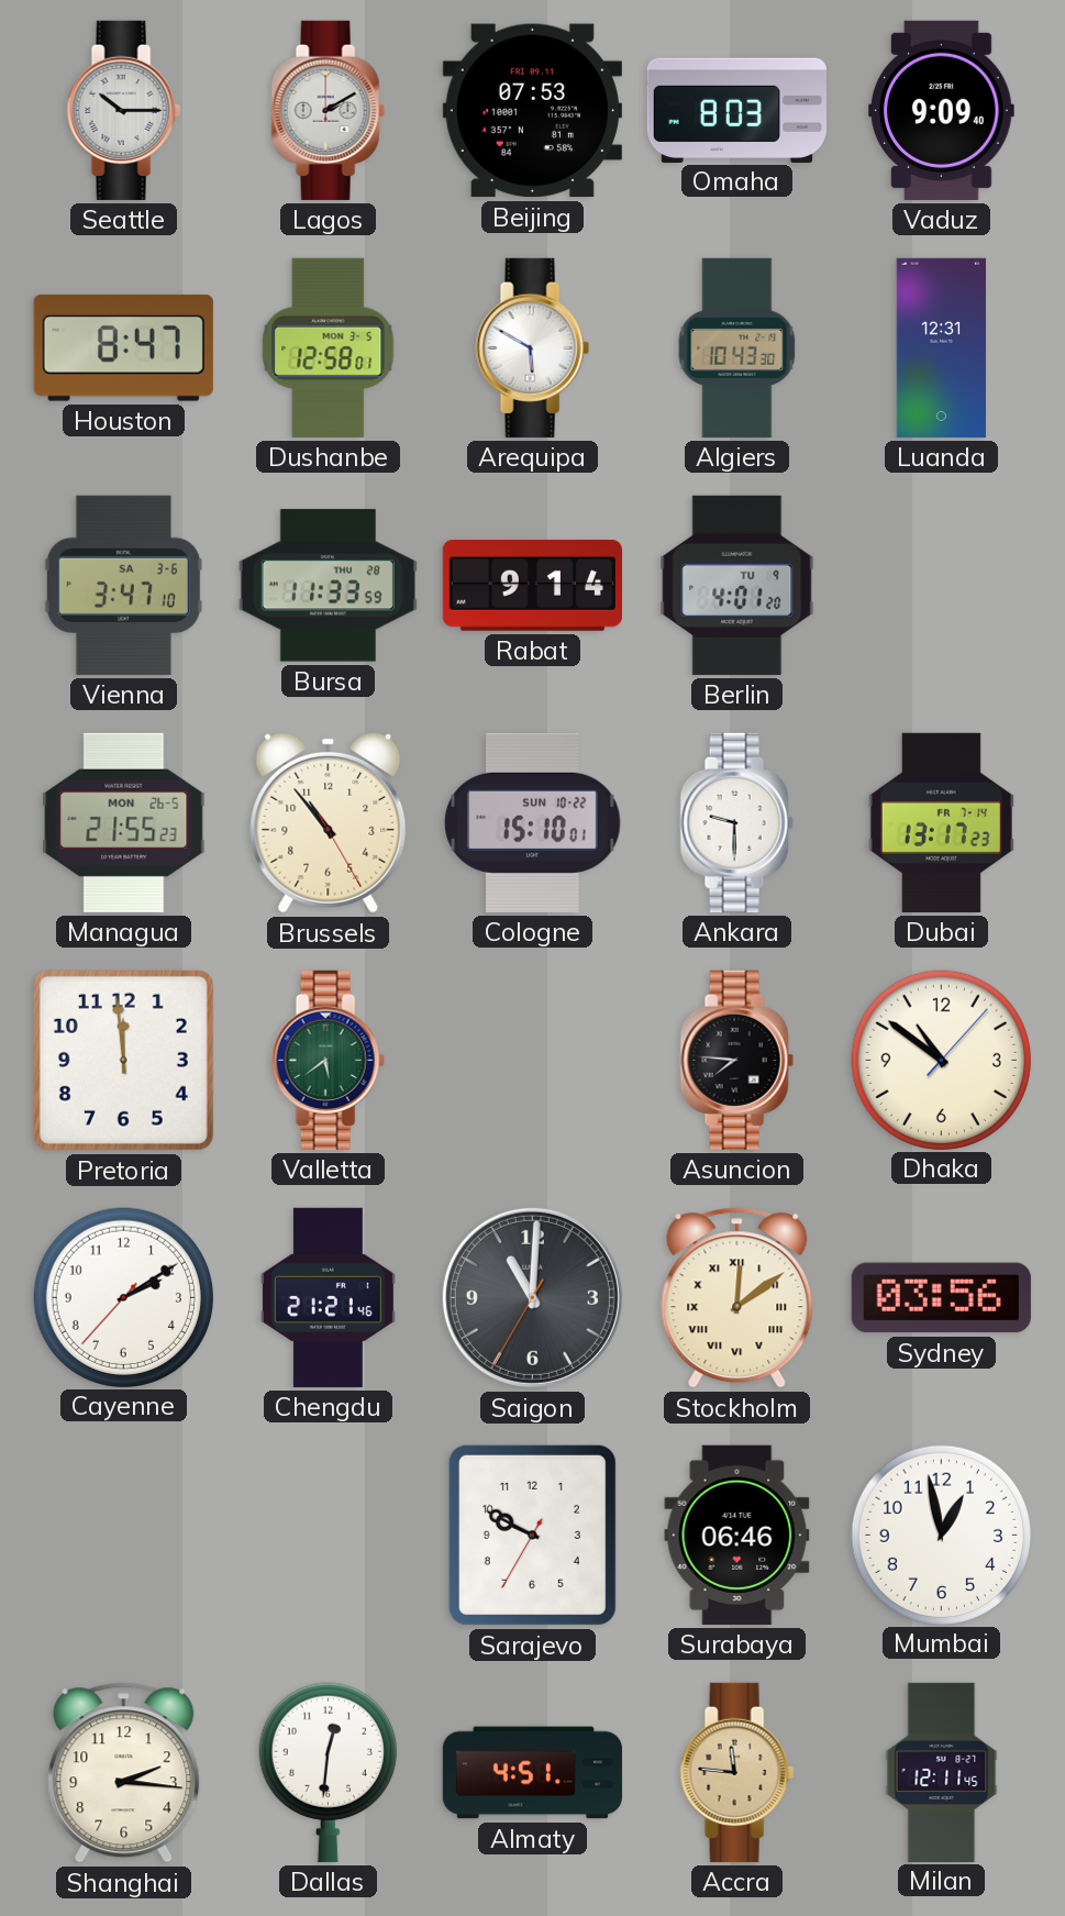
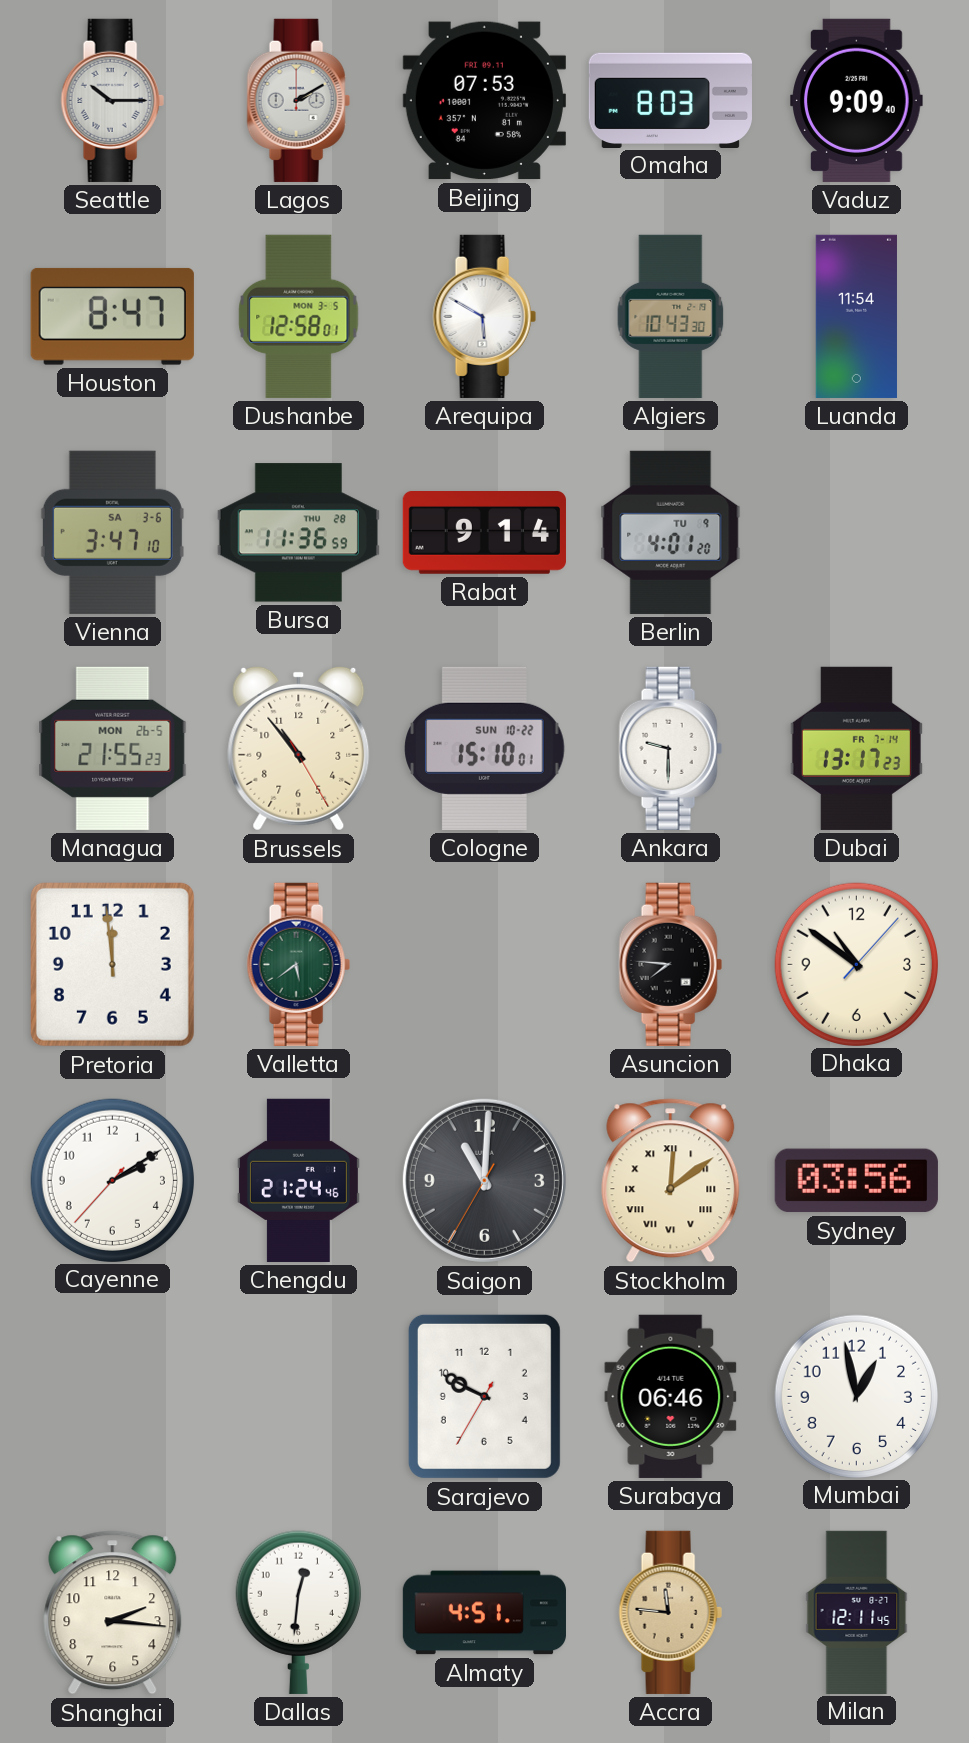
Luanda: 12:31 -> 11:54
Bursa: 11:33 -> 11:36
Chengdu: 21:21 -> 21:24
